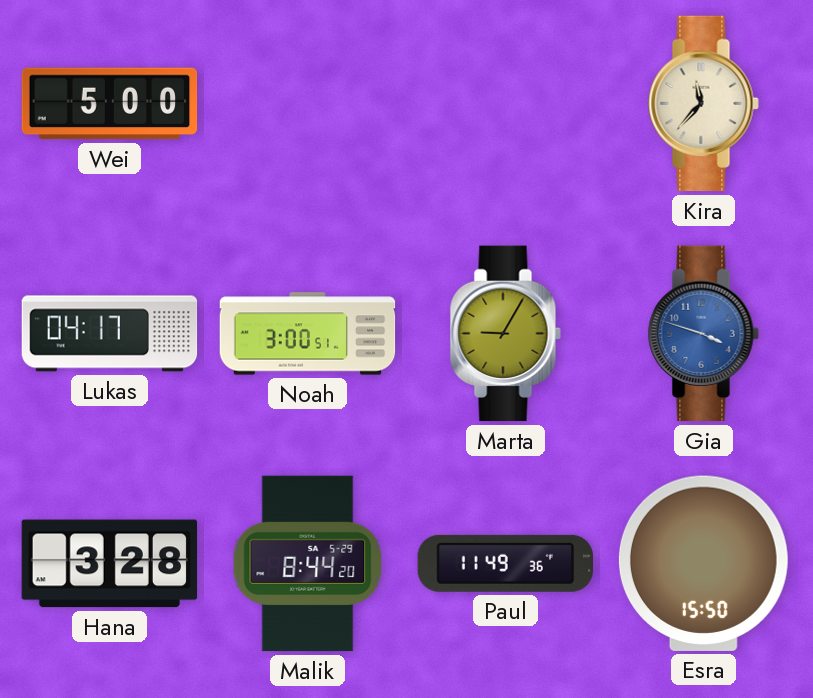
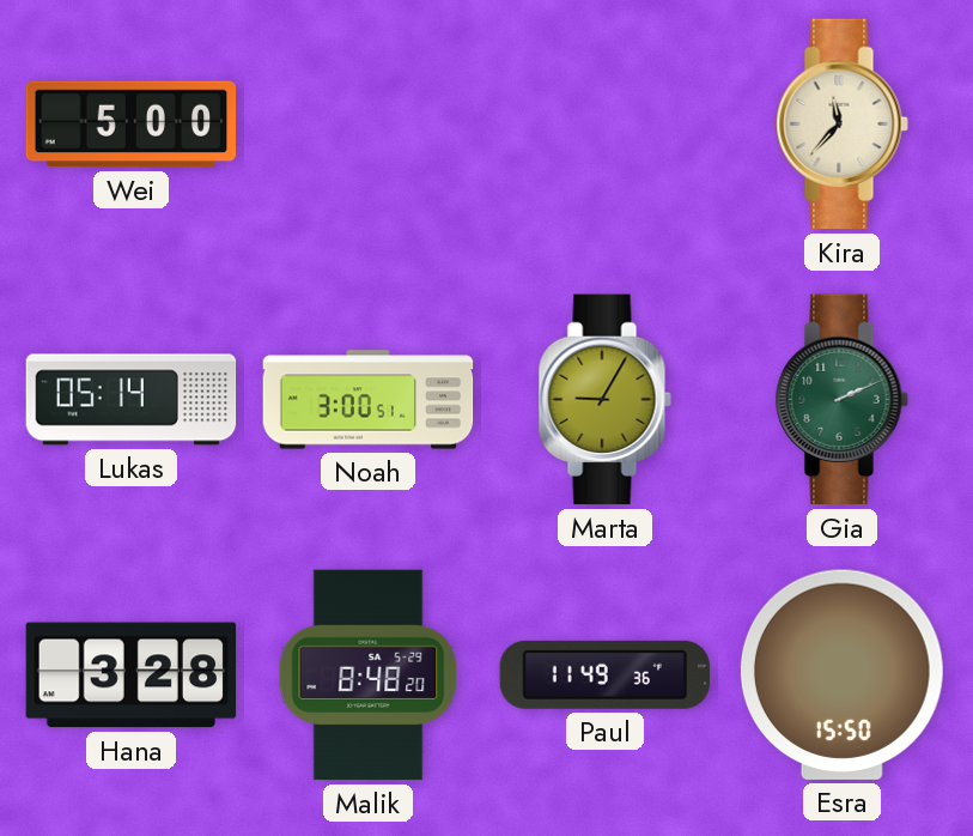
Lukas: 04:17 -> 05:14
Gia: 3:48 -> 2:11
Gia dial: blue -> green
Malik: 8:44 -> 8:48
